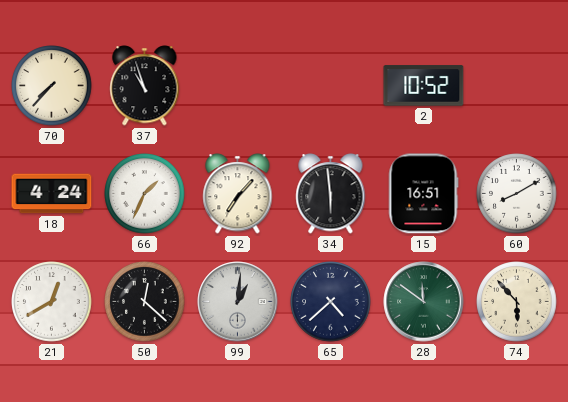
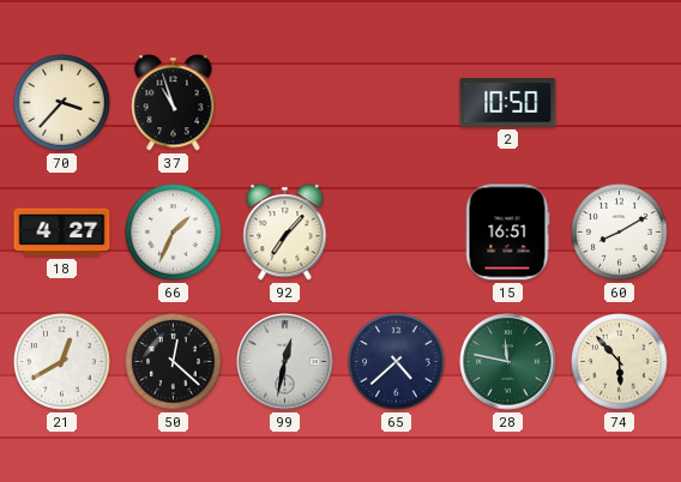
70: 7:37 -> 3:37
2: 10:52 -> 10:50
18: 4:24 -> 4:27
34: 5:59 -> none
99: 1:01 -> 12:32
28: 11:51 -> 11:47
